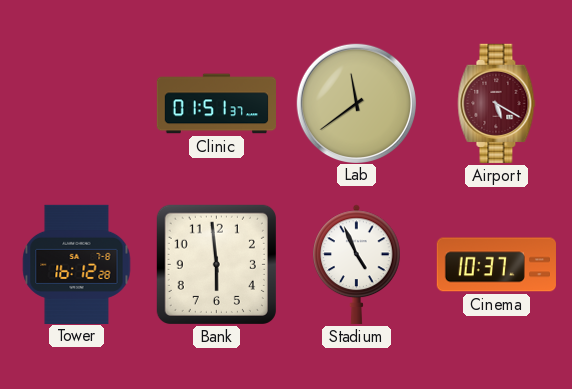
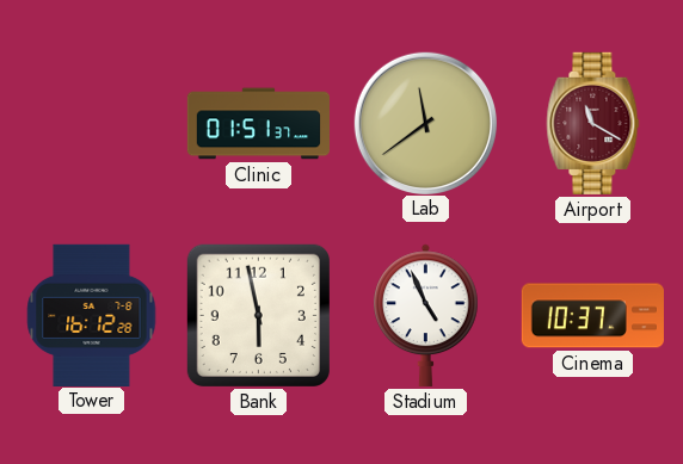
Airport: 5:20 -> 11:20
Bank: 5:59 -> 5:58
